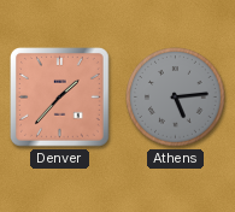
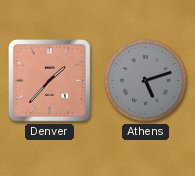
Athens: 5:14 -> 5:12
